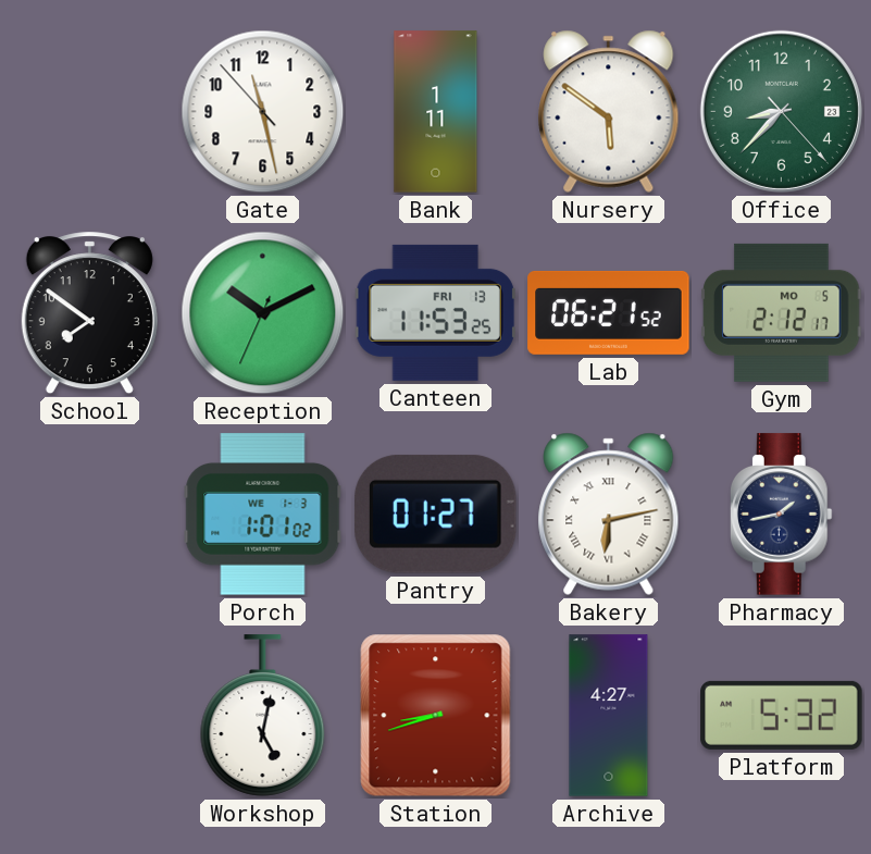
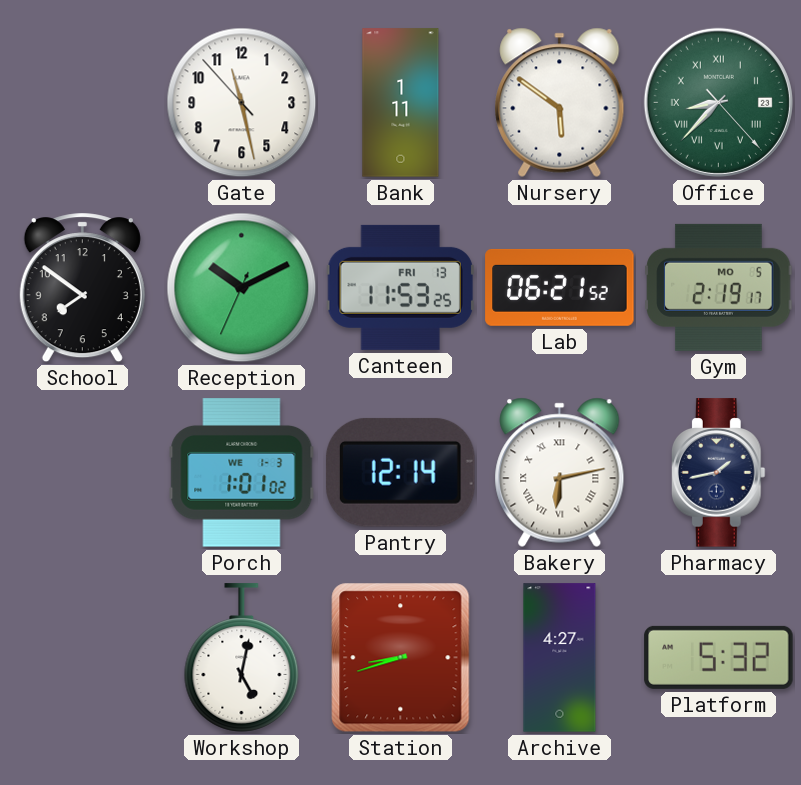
Office numerals: Arabic -> Roman
Gym: 2:12 -> 2:19
Pantry: 01:27 -> 12:14
